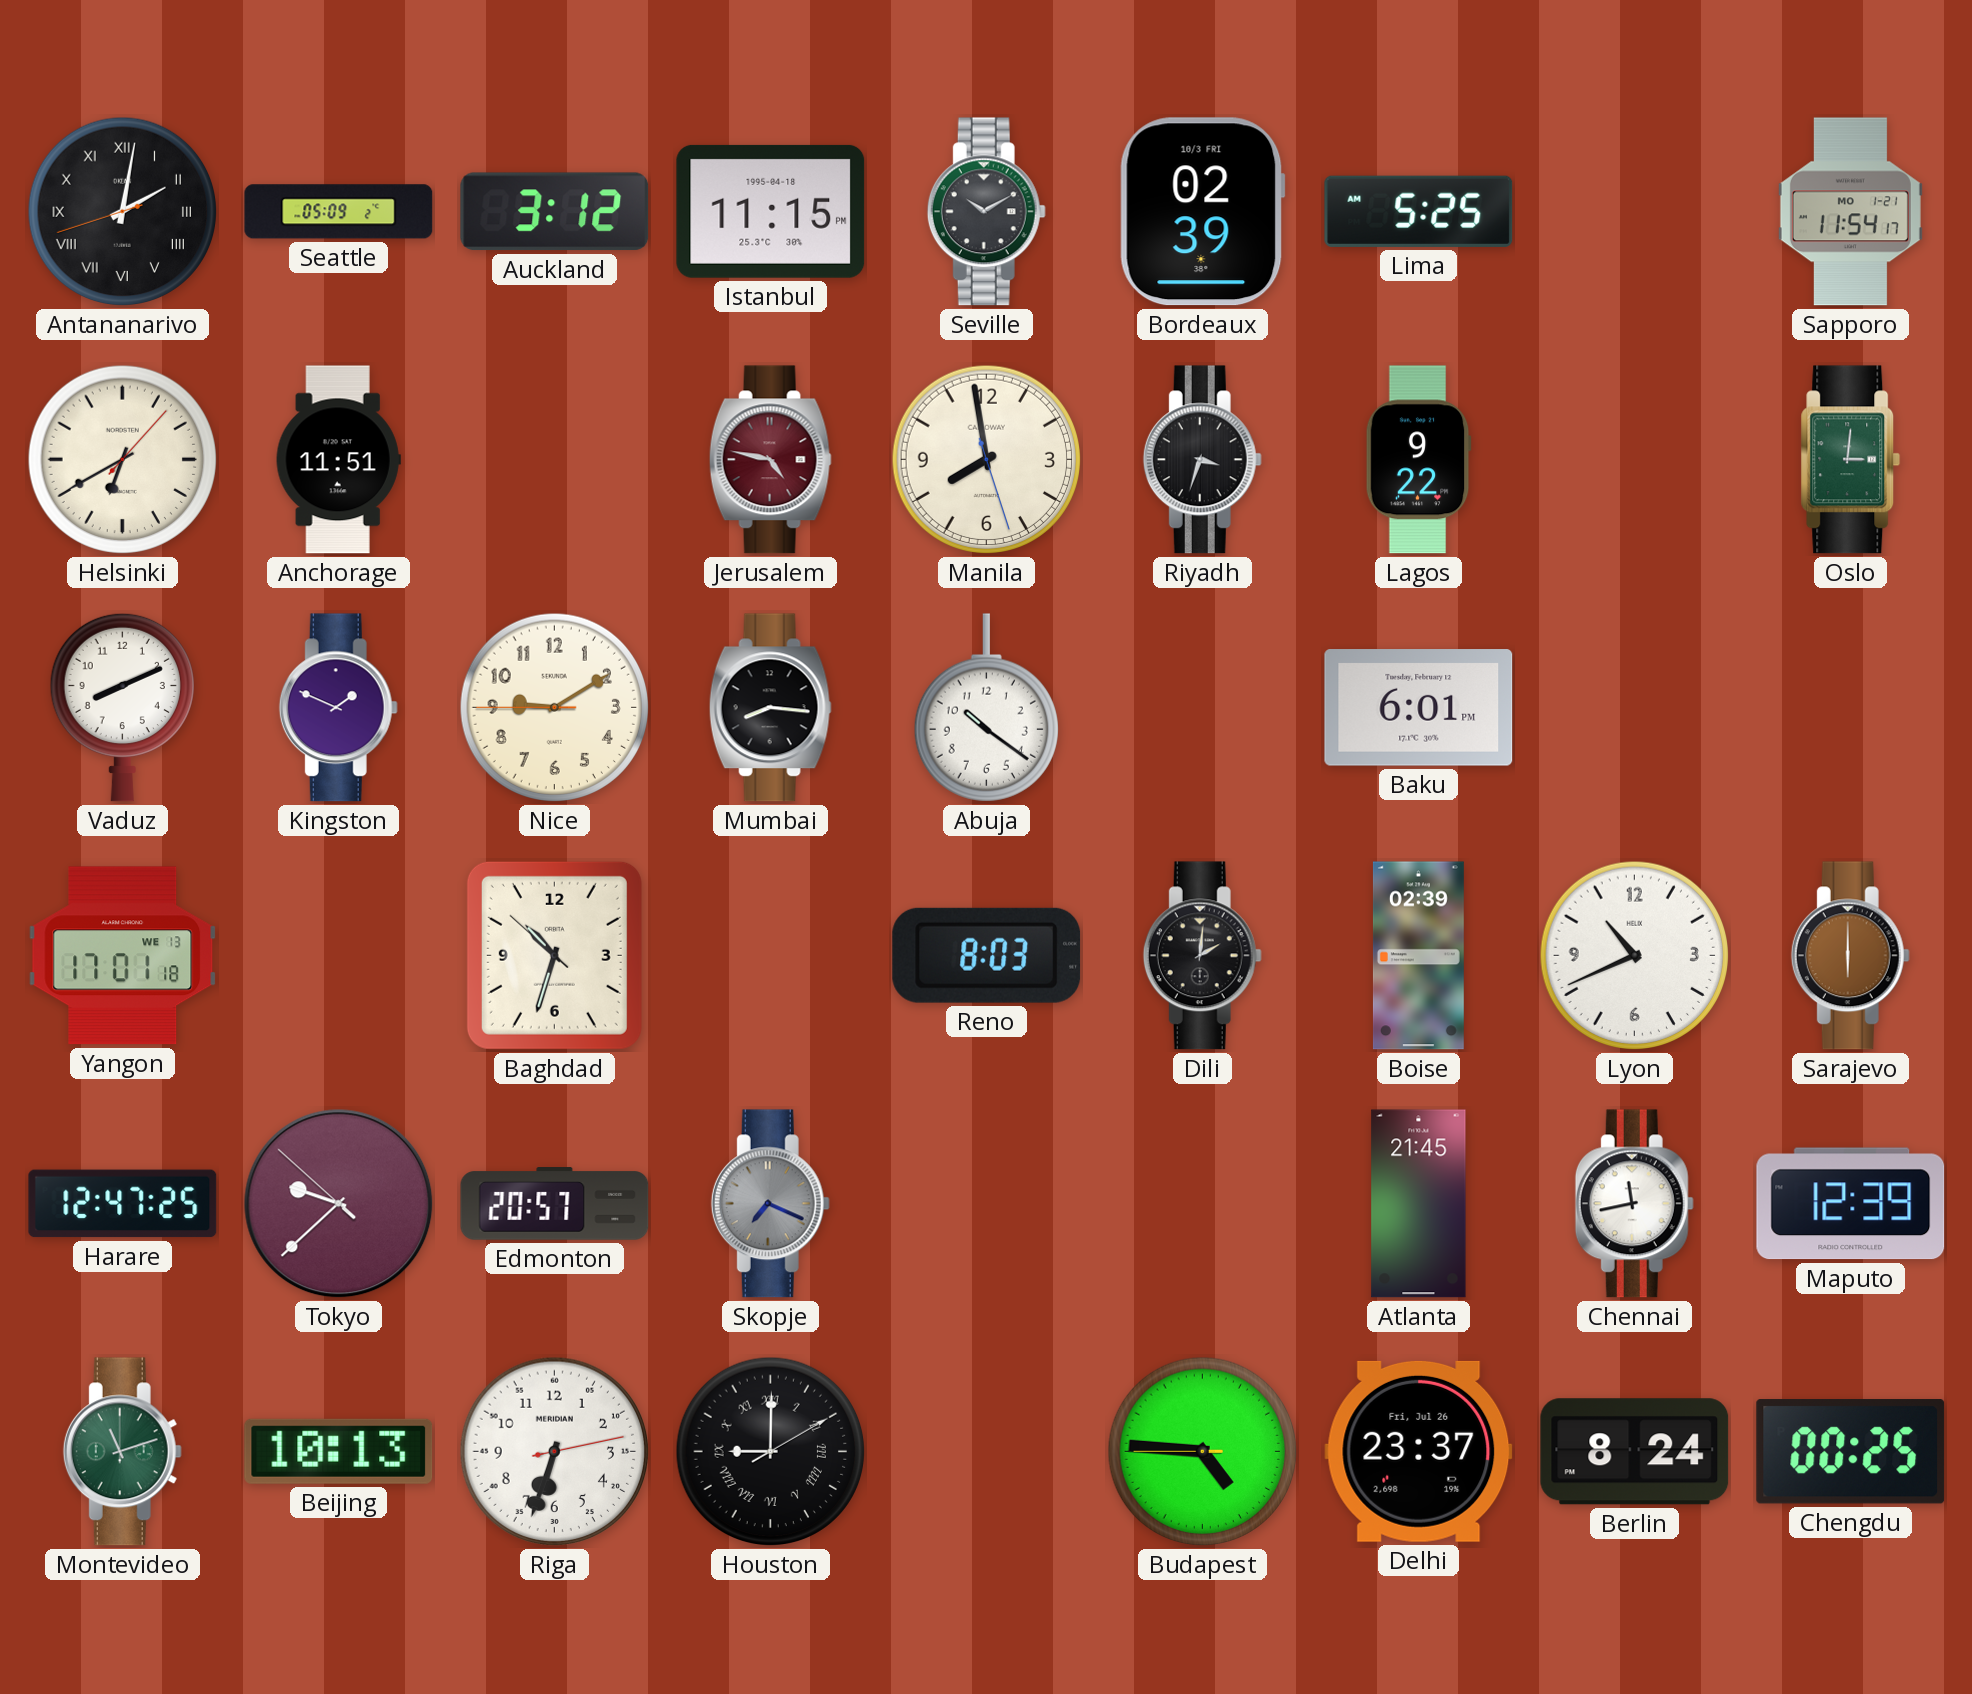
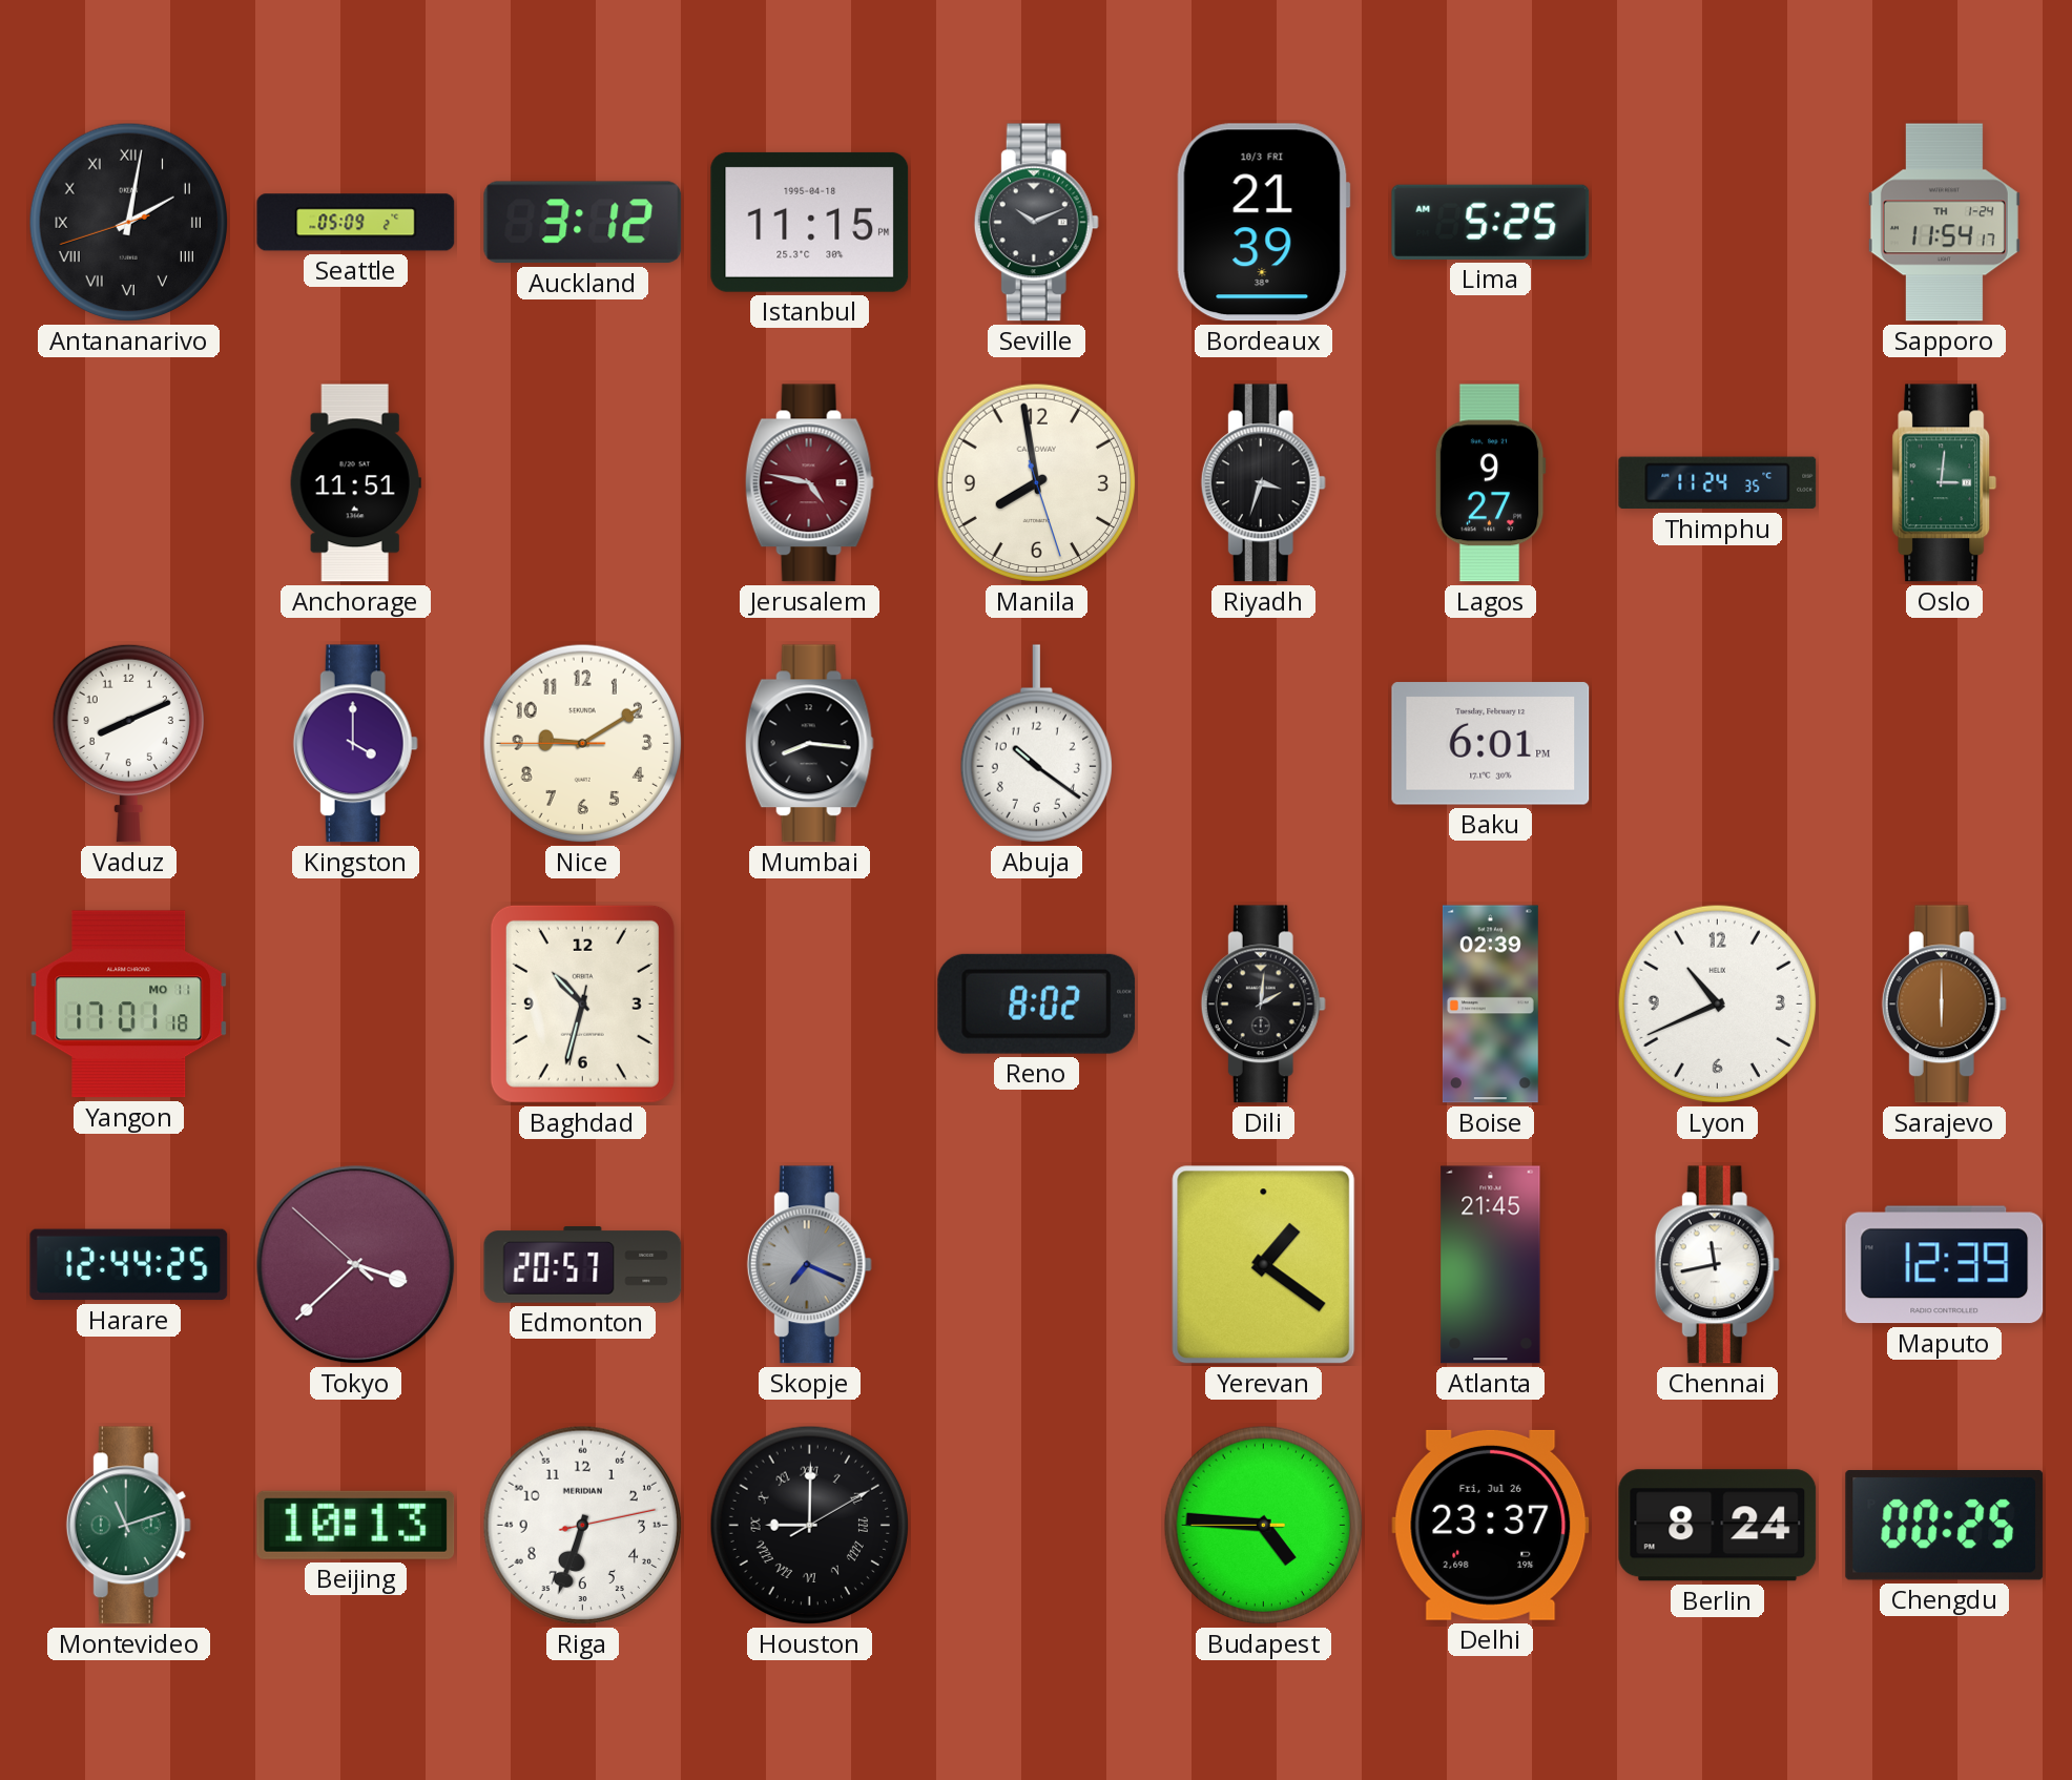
Seville: 10:10 -> 10:11
Bordeaux: 02:39 -> 21:39
Sapporo date: MO 1-21 -> TH 1-24
Helsinki: 6:40 -> none
Lagos: 9:22 -> 9:27
Thimphu: none -> 11:24
Kingston: 1:49 -> 4:00
Yangon date: WE 13 -> MO 11
Baghdad: 10:32:52 -> 10:32:32
Reno: 8:03 -> 8:02
Harare: 12:47 -> 12:44
Tokyo: 9:37 -> 3:37
Yerevan: none -> 1:21
